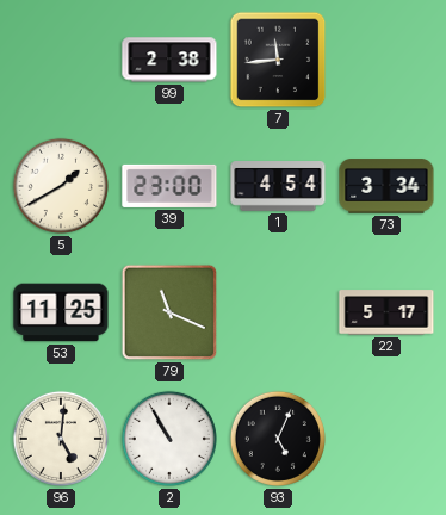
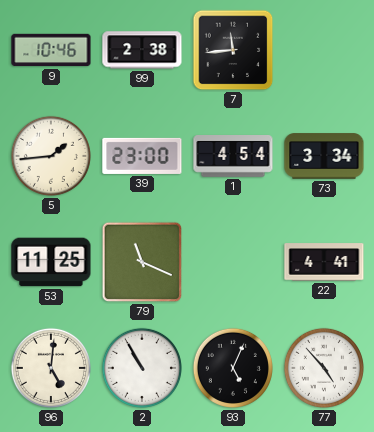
9: none -> 10:46
5: 1:40 -> 1:44
22: 5:17 -> 4:41
77: none -> 4:53
